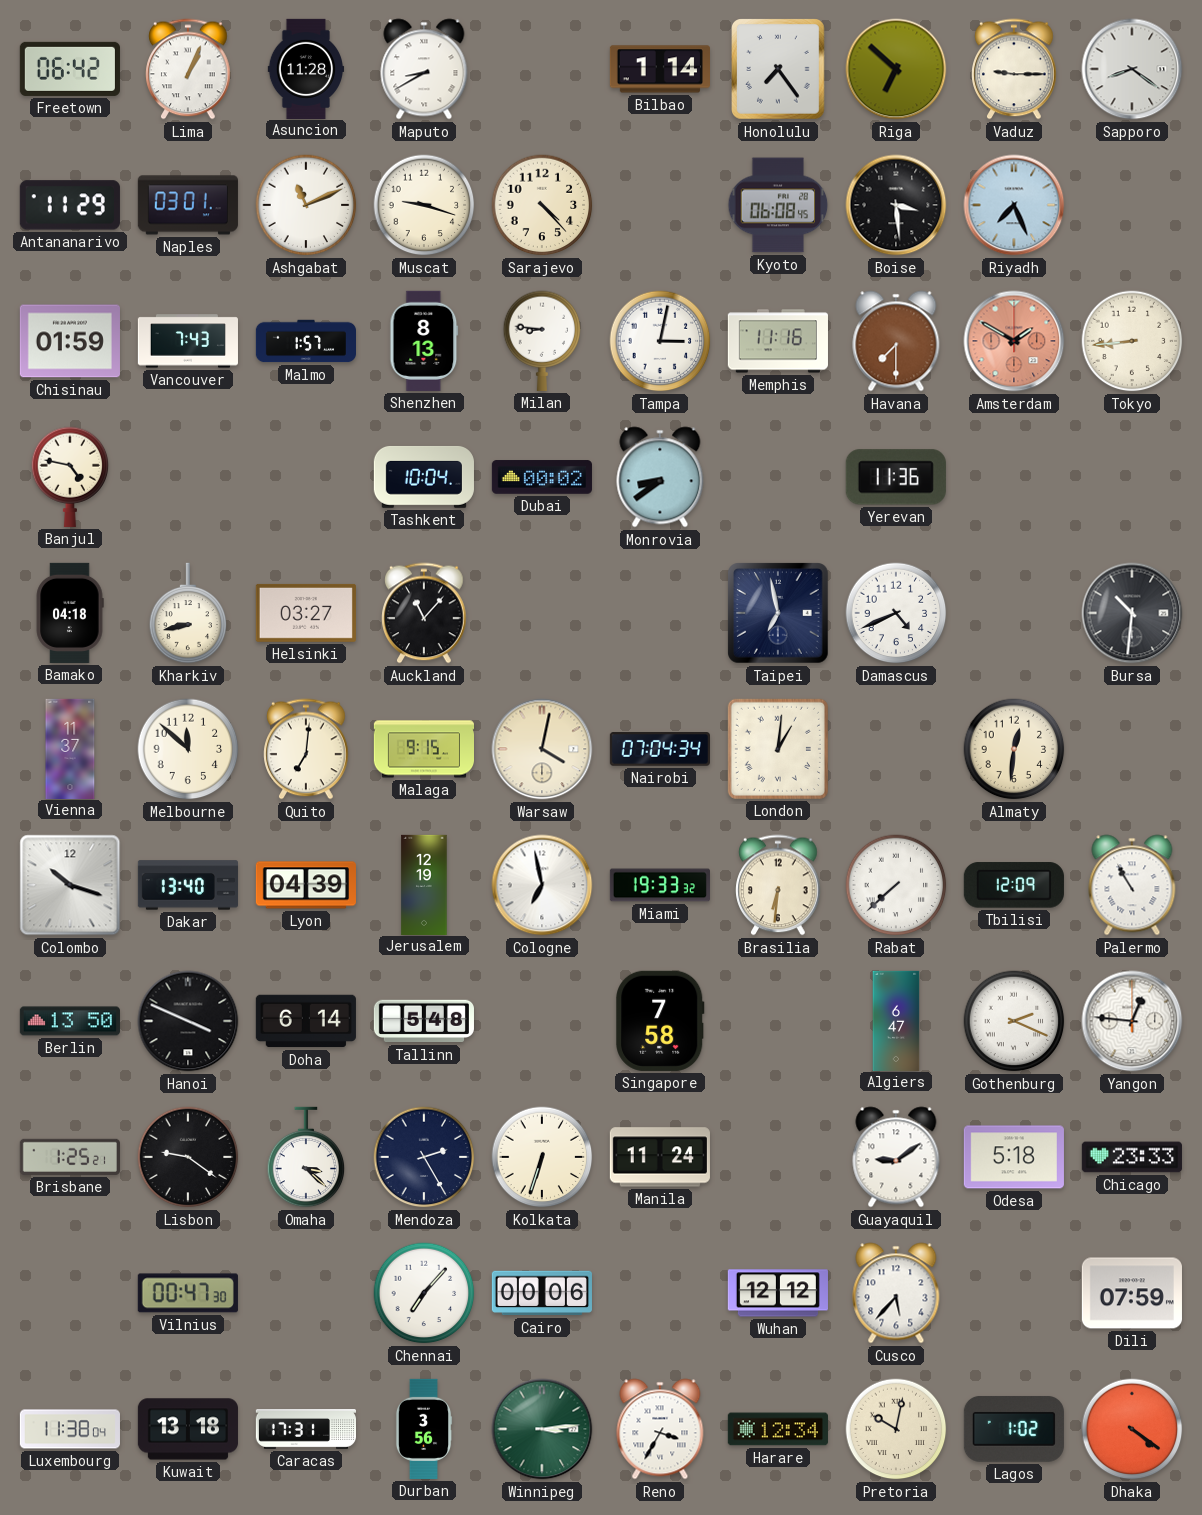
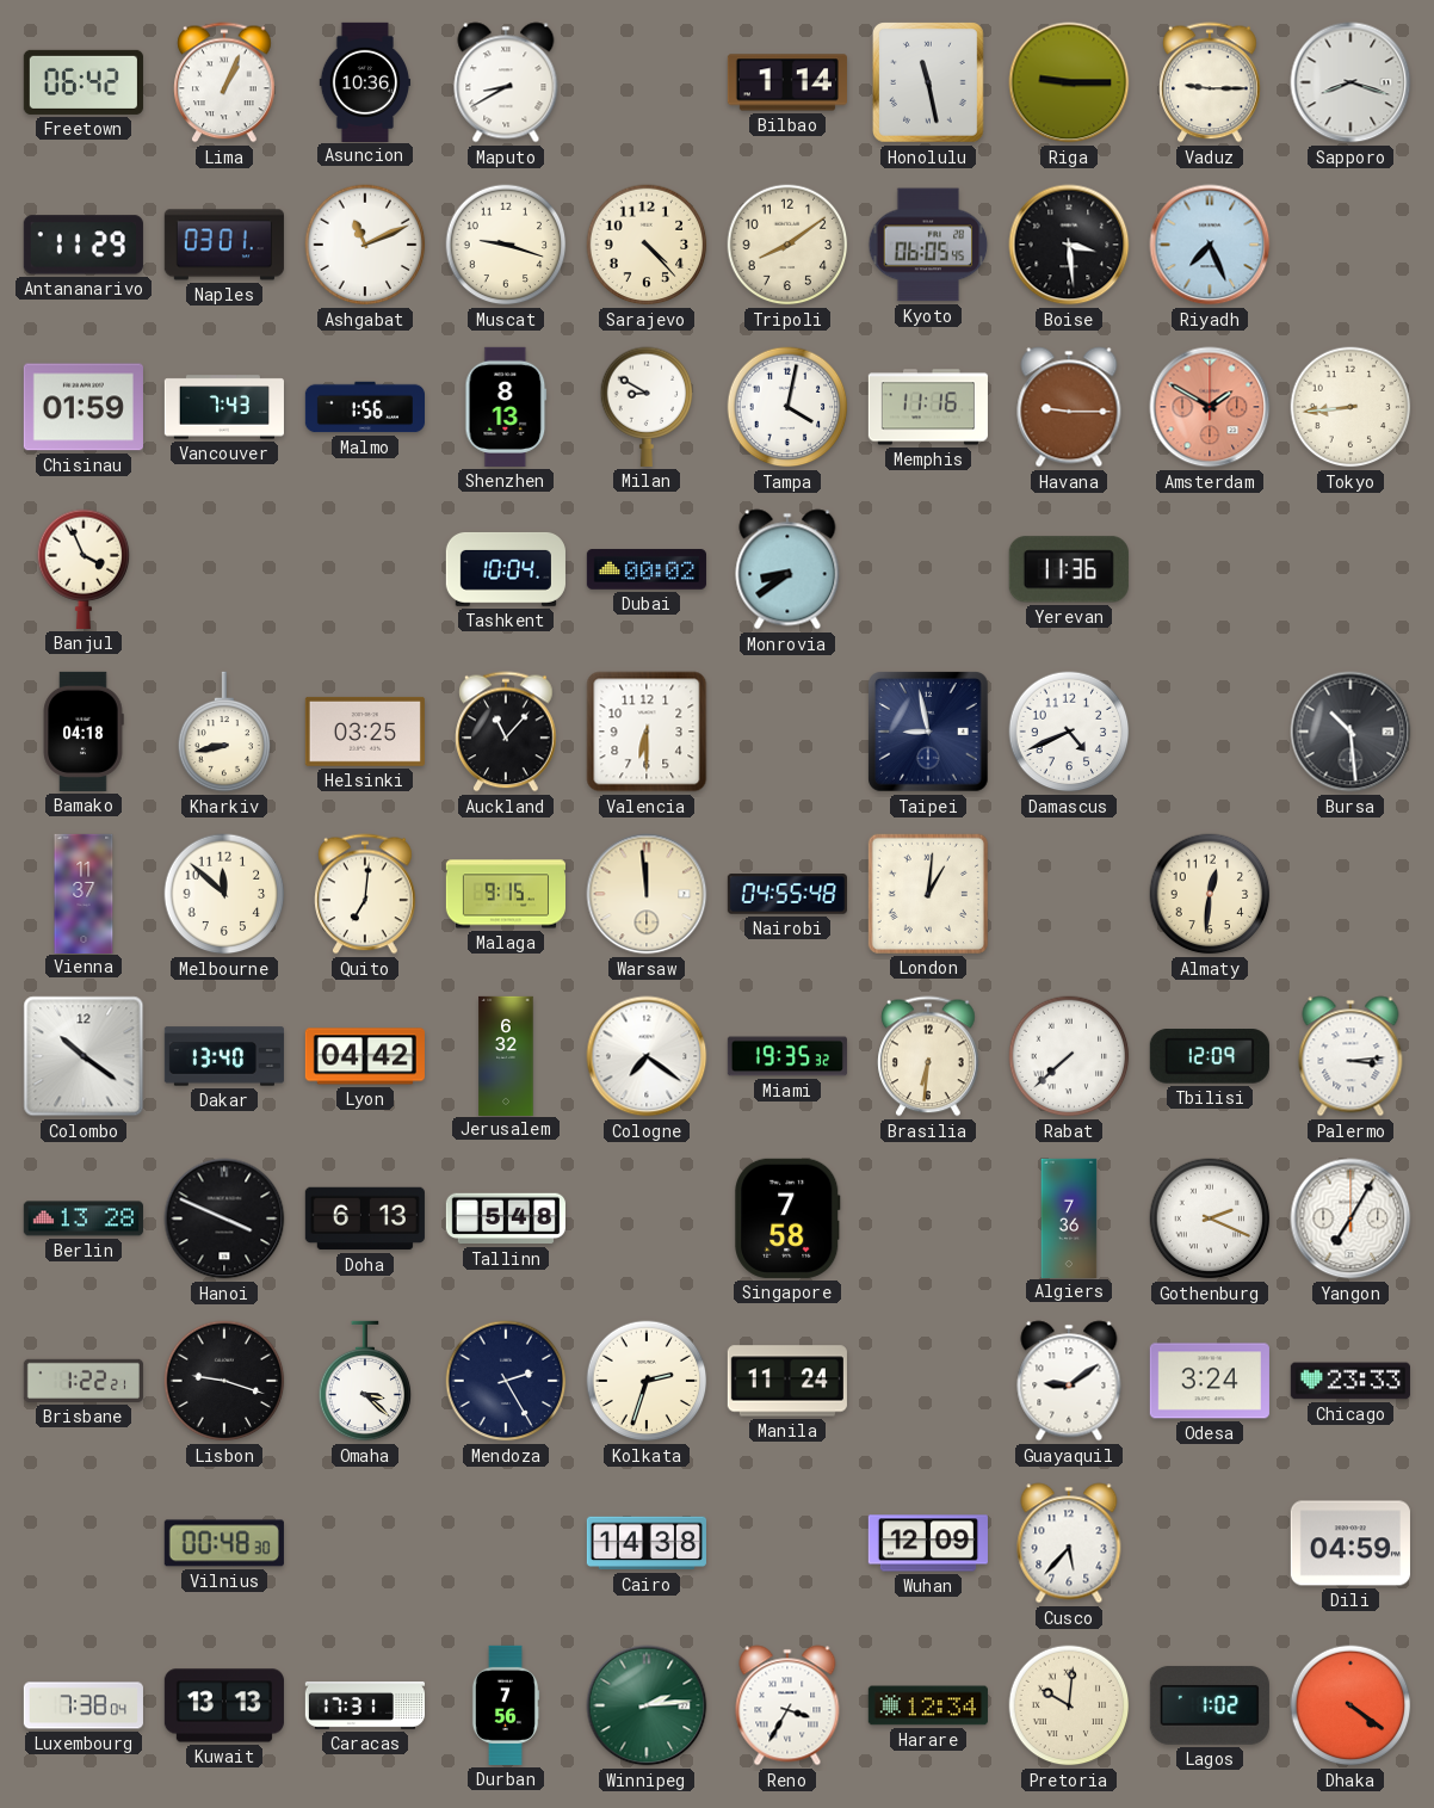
Asuncion: 11:28 -> 10:36
Honolulu: 7:24 -> 11:28
Riga: 6:52 -> 9:15
Sapporo: 8:21 -> 8:18
Tripoli: none -> 8:09
Kyoto: 06:08 -> 06:05
Malmo: 1:57 -> 1:56
Milan: 8:46 -> 8:50
Tampa: 3:02 -> 4:02
Havana: 7:30 -> 9:15
Banjul: 4:47 -> 3:56
Helsinki: 03:27 -> 03:25
Valencia: none -> 6:30
Taipei: 6:58 -> 8:58
Bursa: 10:31 -> 10:29
Warsaw: 4:02 -> 11:59
Nairobi: 07:04 -> 04:55
Colombo: 10:18 -> 10:21
Lyon: 04:39 -> 04:42
Jerusalem: 12:19 -> 6:32
Cologne: 6:58 -> 7:21
Miami: 19:33 -> 19:35
Palermo: 10:55 -> 3:14
Berlin: 13:50 -> 13:28
Doha: 6:14 -> 6:13
Algiers: 6:47 -> 7:36
Yangon: 12:46 -> 7:05
Brisbane: 1:25 -> 1:22
Lisbon: 9:21 -> 9:18
Kolkata: 6:33 -> 2:33
Odesa: 5:18 -> 3:24
Vilnius: 00:47 -> 00:48
Chennai: 7:07 -> none
Cairo: 00:06 -> 14:38
Wuhan: 12:12 -> 12:09
Dili: 07:59 -> 04:59
Luxembourg: 11:38 -> 7:38
Kuwait: 13:18 -> 13:13
Durban: 3:56 -> 7:56
Winnipeg: 3:14 -> 2:14
Pretoria: 10:02 -> 10:01
